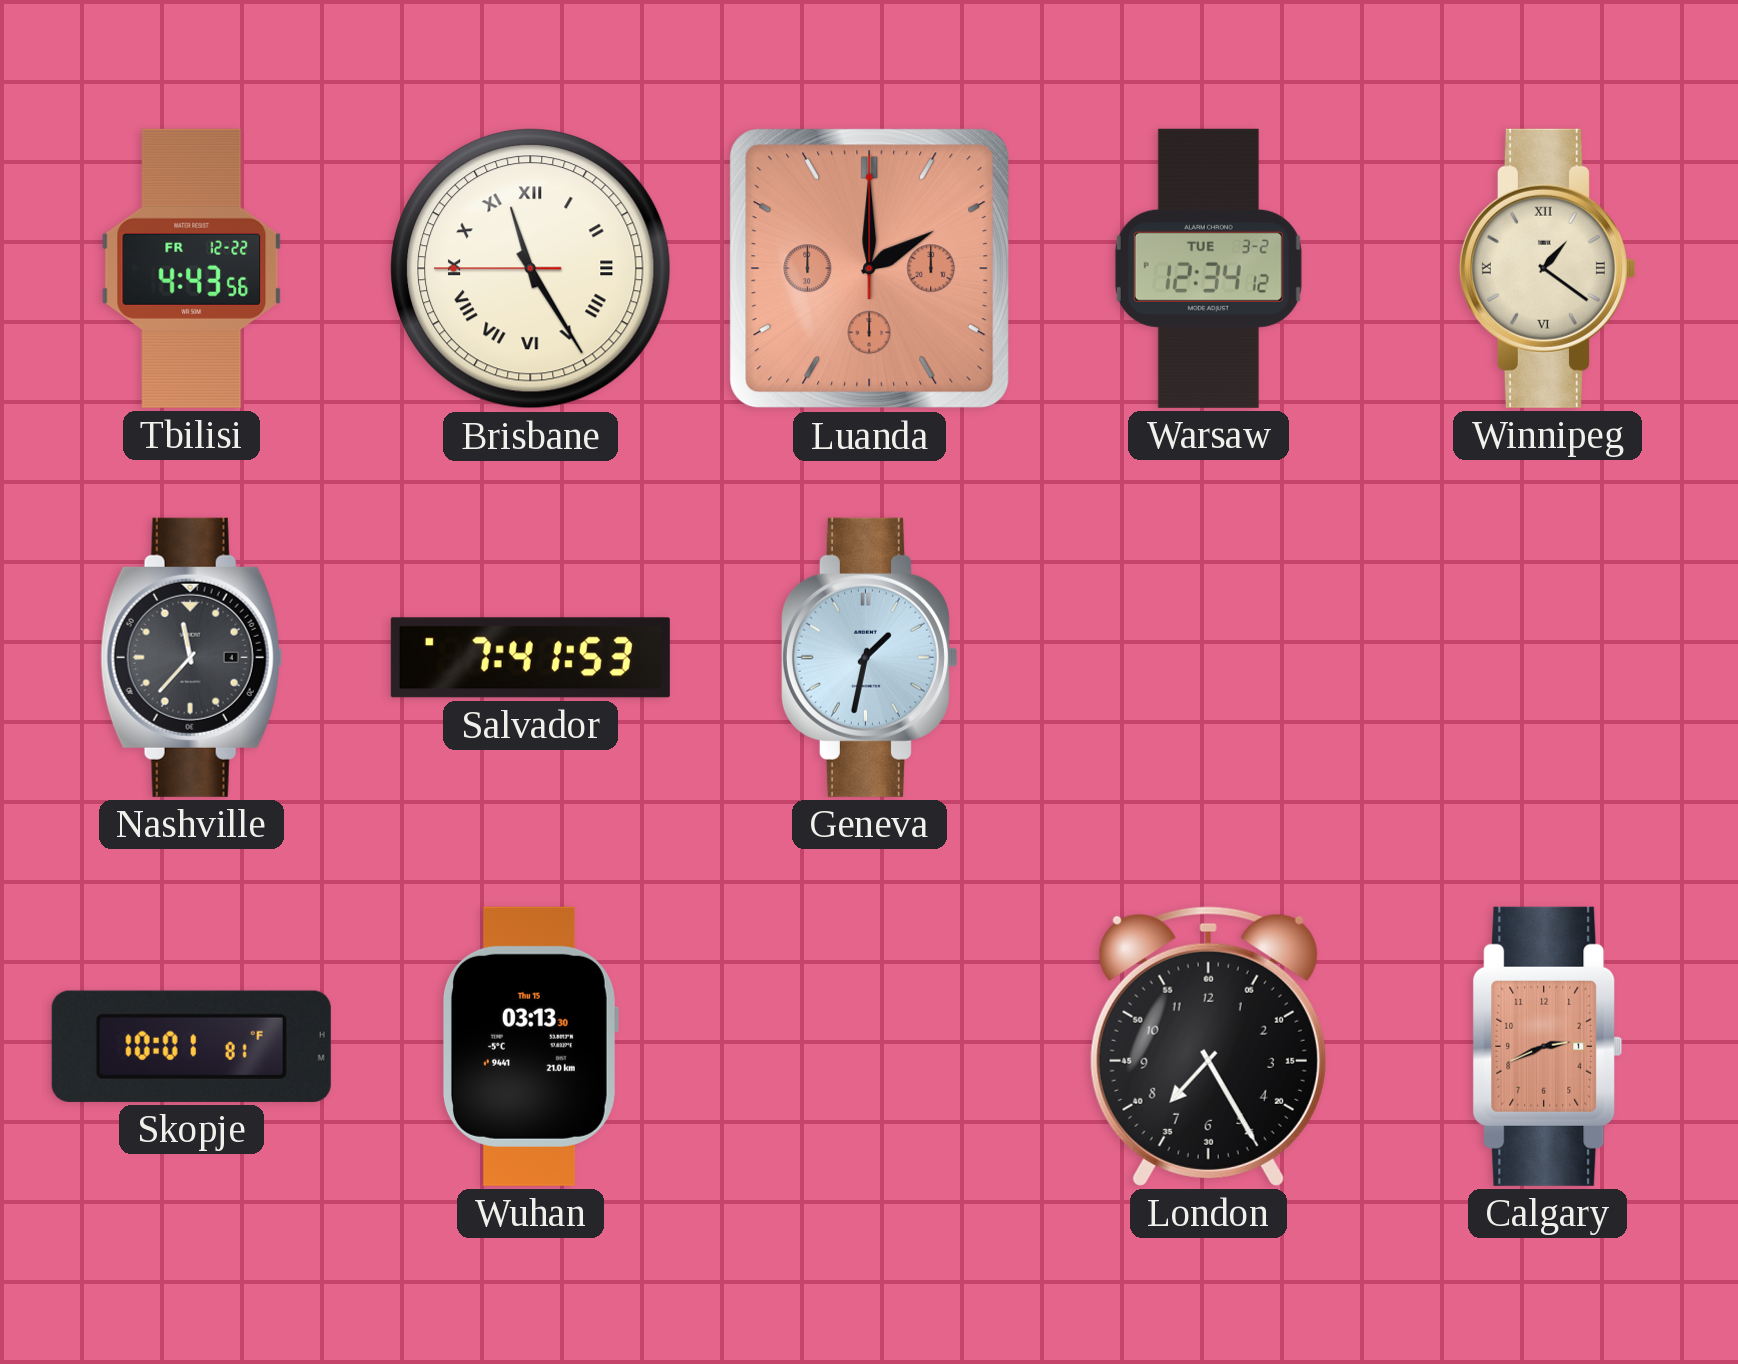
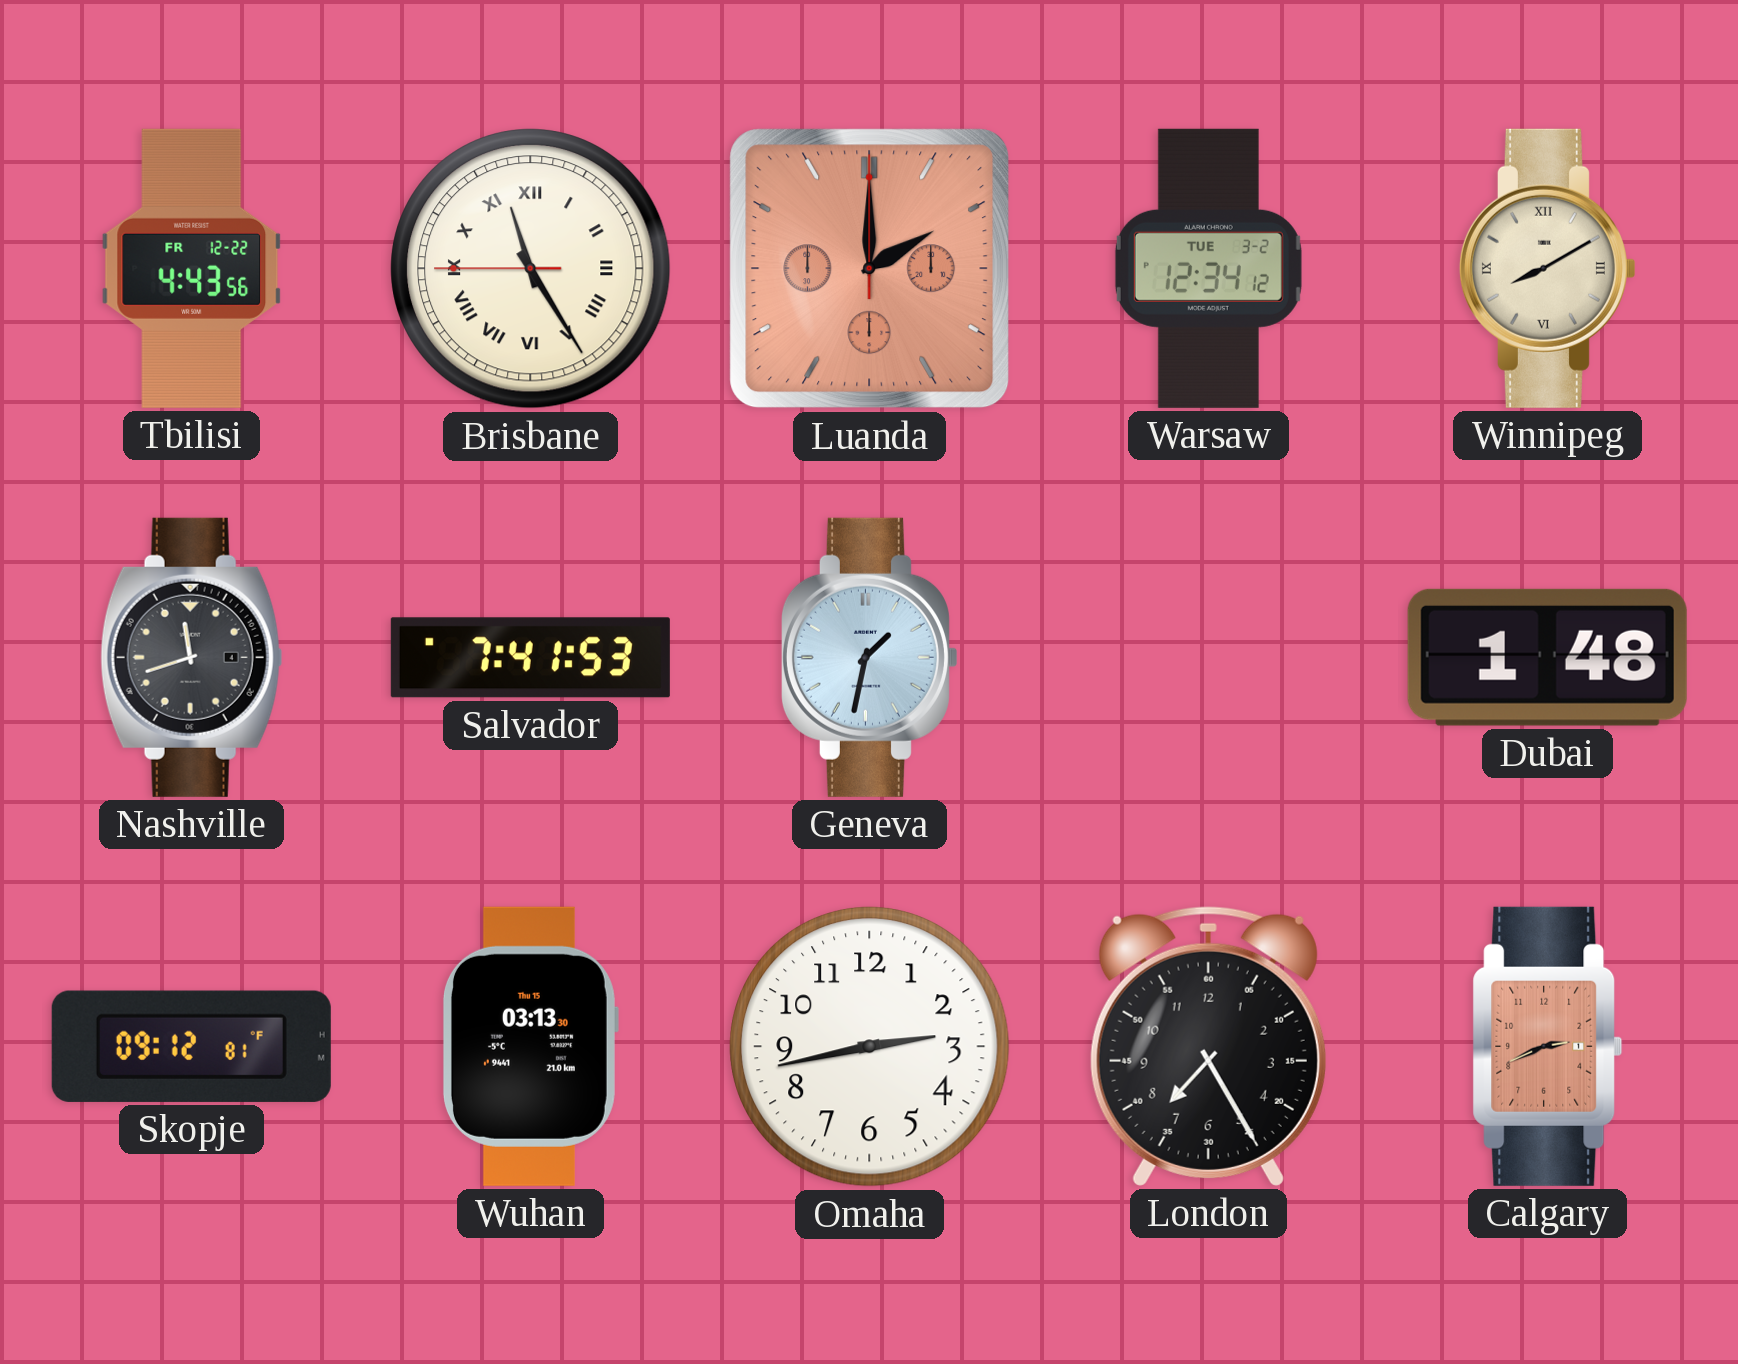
Winnipeg: 1:21 -> 8:10
Nashville: 11:37 -> 11:42
Dubai: none -> 1:48
Skopje: 10:01 -> 09:12
Omaha: none -> 2:43
